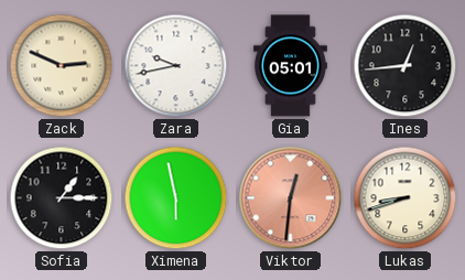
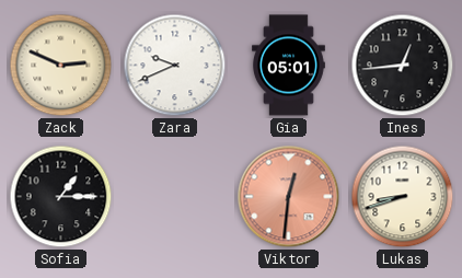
Zara: 9:43 -> 9:41
Ximena: 5:58 -> none
